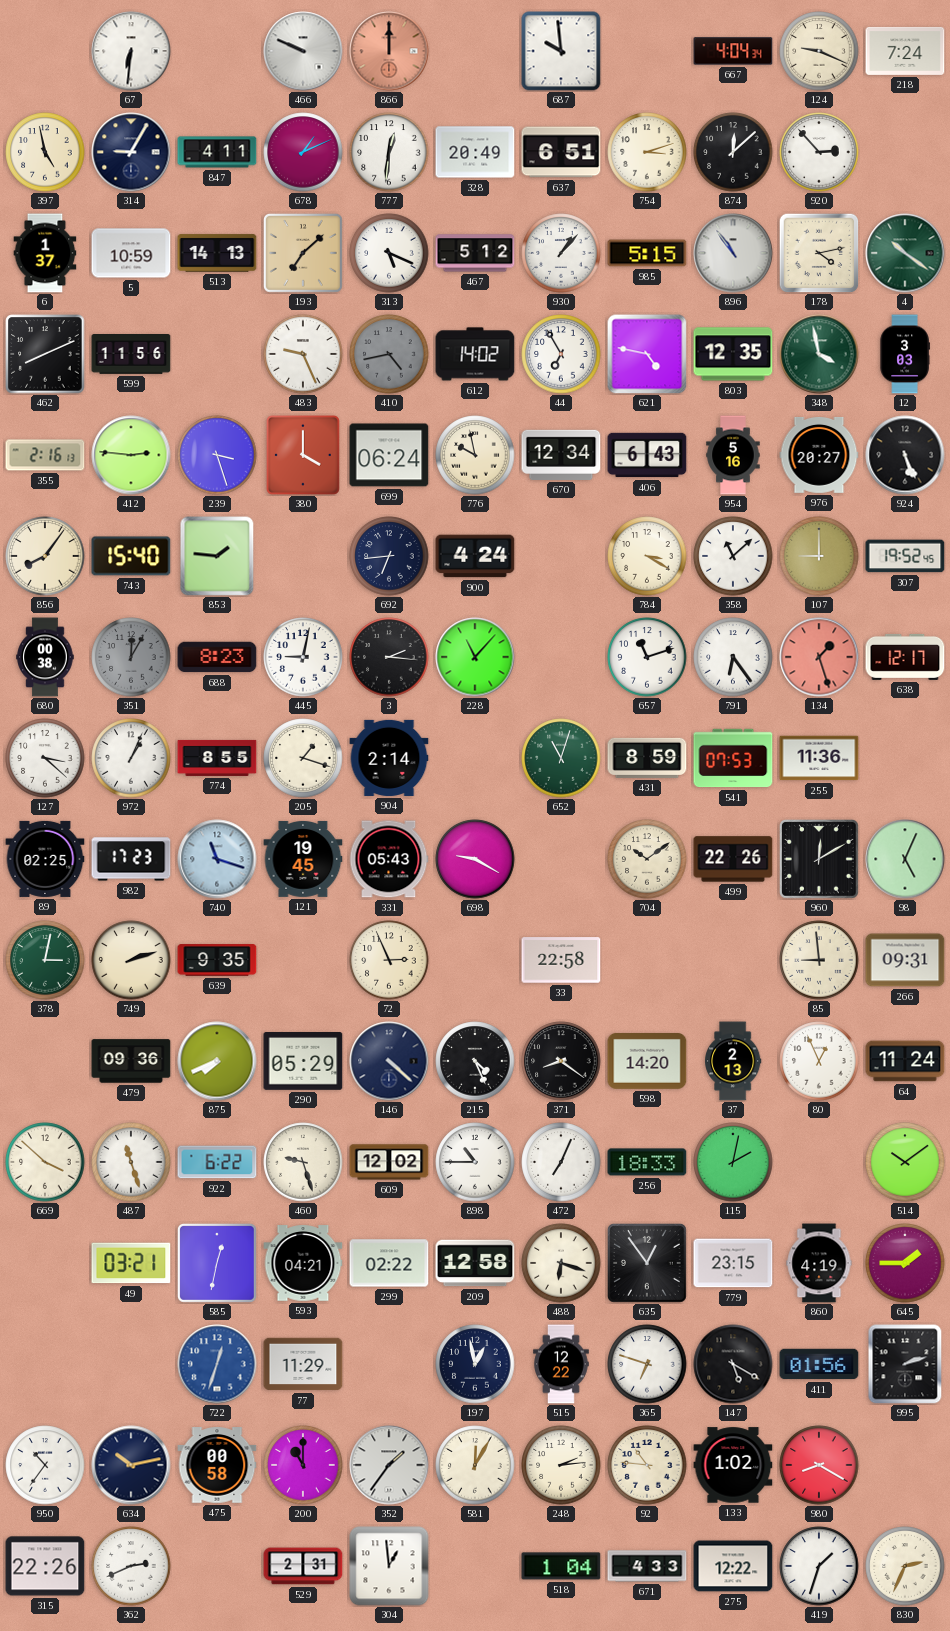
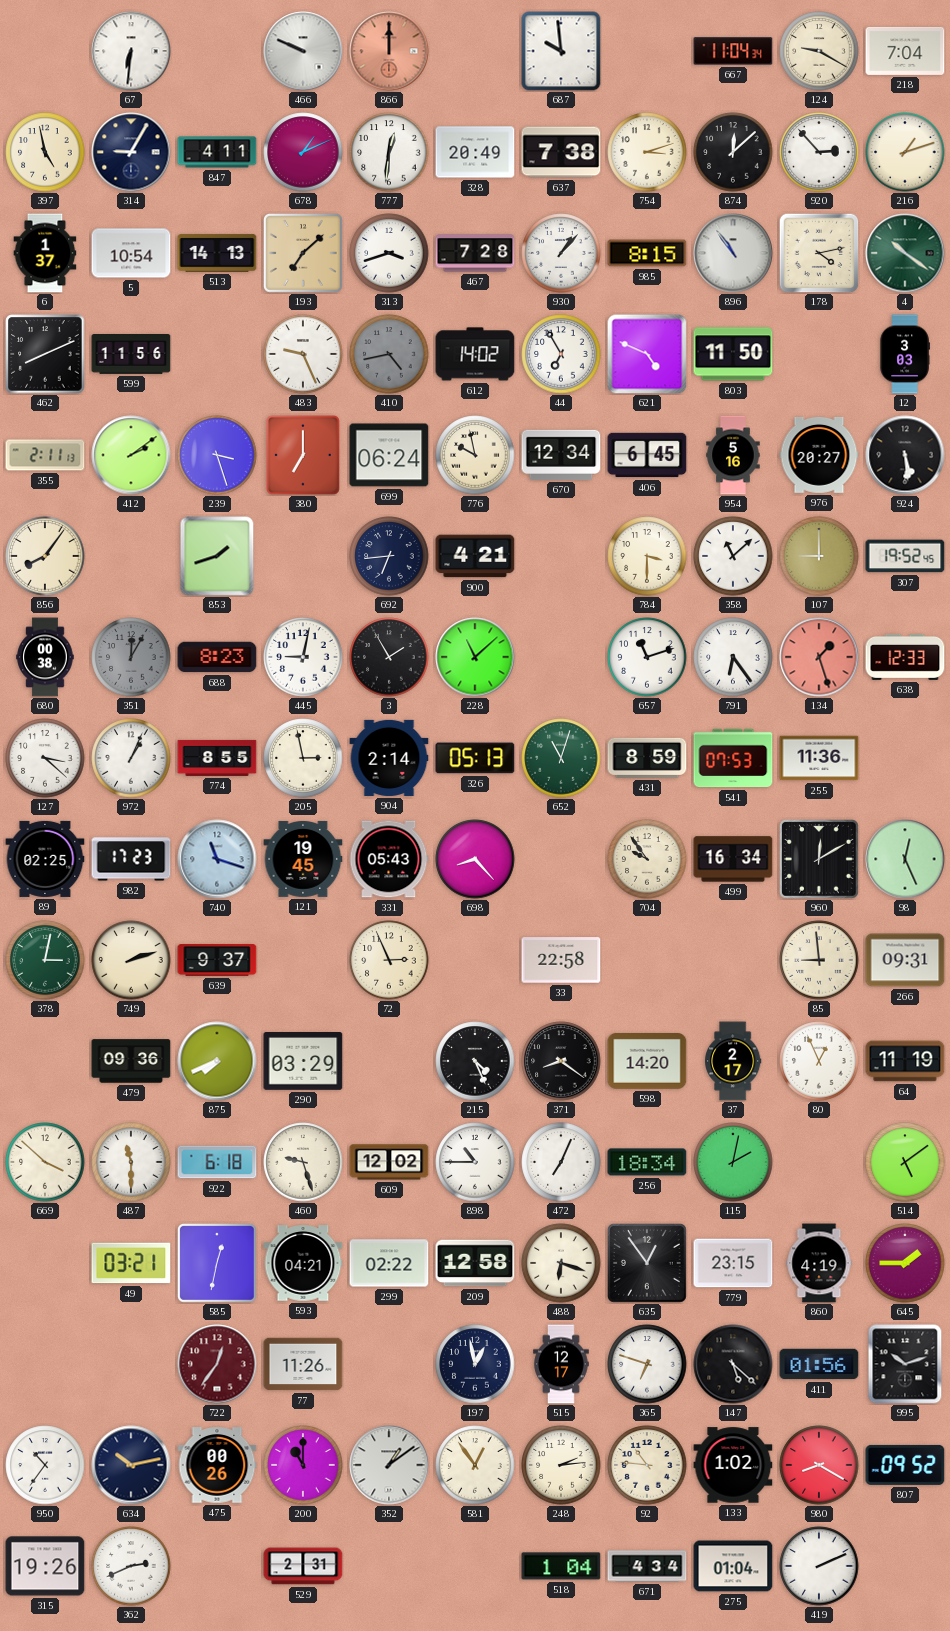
667: 4:04 -> 11:04
124: 9:19 -> 9:20
218: 7:24 -> 7:04
637: 6:51 -> 7:38
216: none -> 1:12
5: 10:59 -> 10:54
313: 5:19 -> 3:42
467: 5:12 -> 7:28
985: 5:15 -> 8:15
621: 4:47 -> 4:49
803: 12:35 -> 11:50
348: 3:58 -> none
355: 2:16 -> 2:11
412: 2:46 -> 2:09
380: 4:00 -> 7:00
406: 6:43 -> 6:45
924: 5:26 -> 5:29
743: 15:40 -> none
853: 1:46 -> 1:42
900: 4:24 -> 4:21
784: 3:20 -> 3:30
3: 2:16 -> 1:55
228: 11:07 -> 11:08
638: 12:17 -> 12:33
205: 1:18 -> 2:58
326: none -> 05:13
698: 9:20 -> 8:23
704: 10:09 -> 9:54
499: 22:26 -> 16:34
98: 5:04 -> 12:26
639: 9:35 -> 9:37
290: 05:29 -> 03:29
146: 4:22 -> none
37: 2:13 -> 2:17
64: 11:24 -> 11:19
487: 11:27 -> 11:30
922: 6:22 -> 6:18
256: 18:33 -> 18:34
514: 10:09 -> 5:09
722: 12:33 -> 12:36
722 dial: blue -> burgundy
77: 11:29 -> 11:26
515: 12:22 -> 12:17
147: 5:20 -> 5:22
995: 2:12 -> 10:12
475: 00:58 -> 00:26
352: 1:36 -> 1:09
581: 12:05 -> 12:54
807: none -> 09:52
315: 22:26 -> 19:26
304: 12:59 -> none
671: 4:33 -> 4:34
275: 12:22 -> 01:04
419: 1:33 -> 2:11
830: 2:34 -> none
